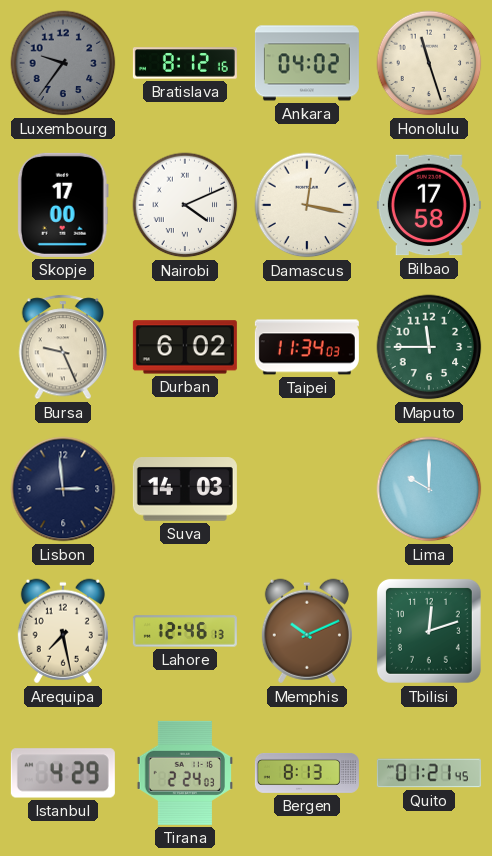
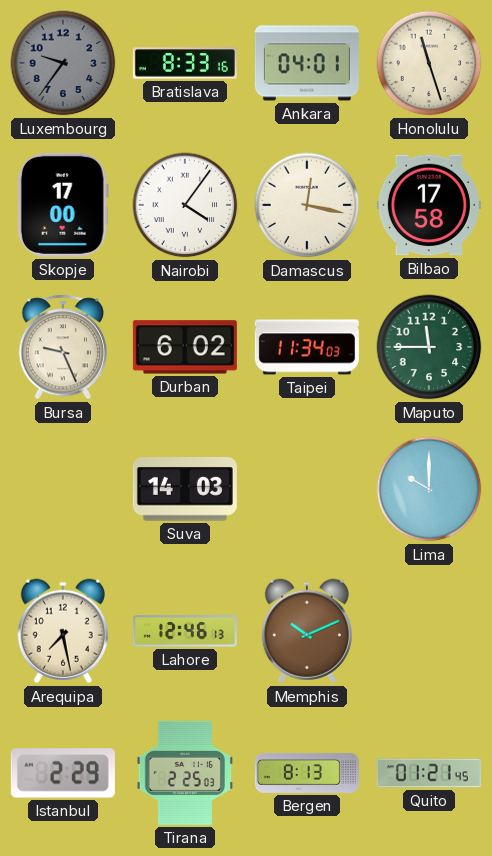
Bratislava: 8:12 -> 8:33
Ankara: 04:02 -> 04:01
Nairobi: 4:11 -> 4:06
Lisbon: 2:59 -> none
Tbilisi: 12:12 -> none
Istanbul: 4:29 -> 2:29
Tirana: 2:24 -> 2:25
